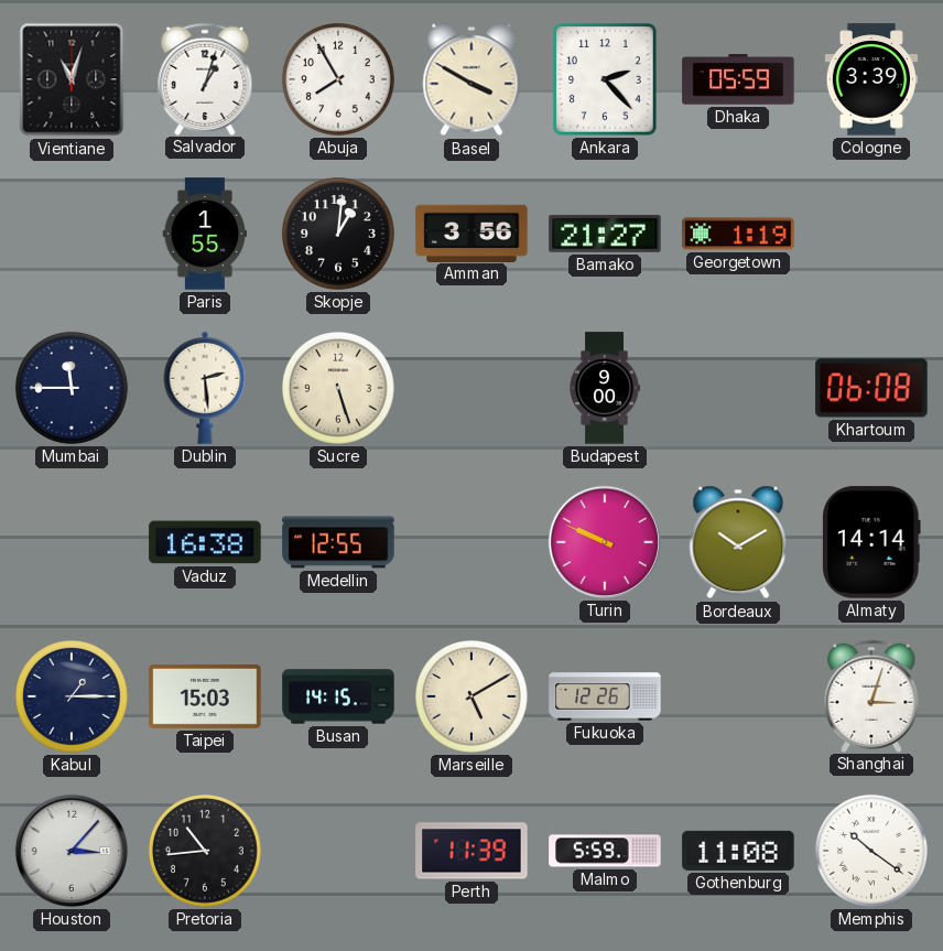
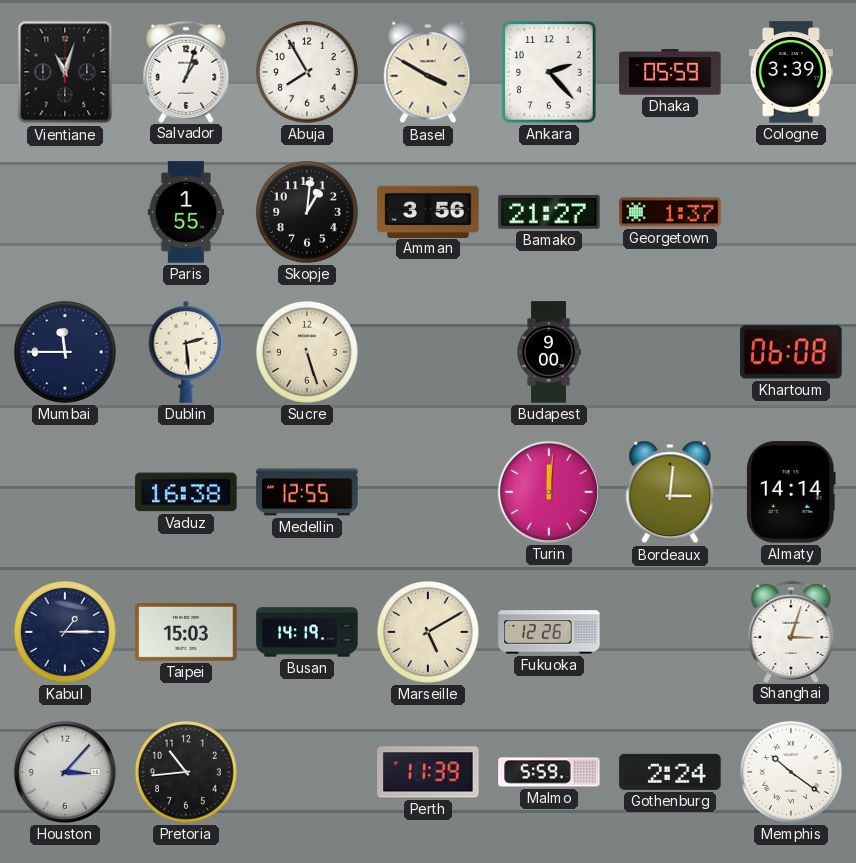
Georgetown: 1:19 -> 1:37
Turin: 9:49 -> 12:01
Bordeaux: 10:10 -> 3:01
Busan: 14:15 -> 14:19
Gothenburg: 11:08 -> 2:24
